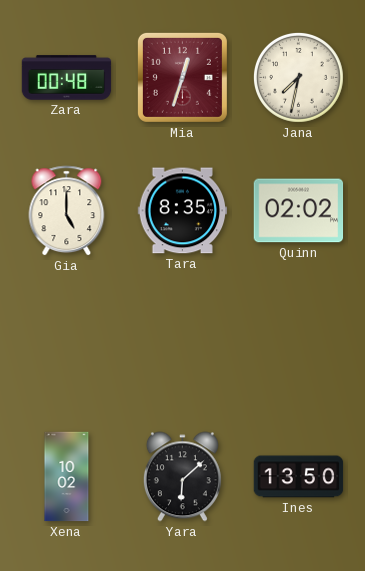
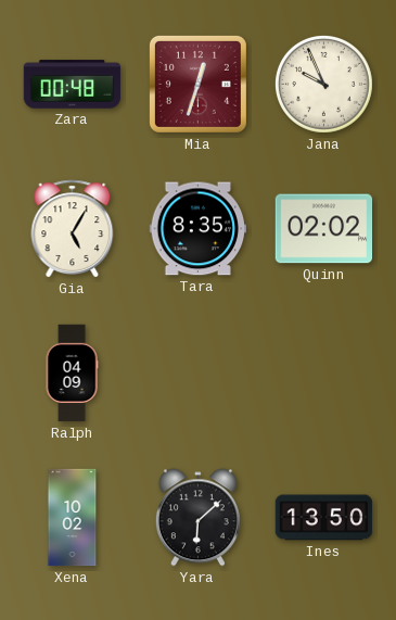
Jana: 7:32 -> 9:56
Gia: 5:00 -> 5:05
Ralph: none -> 04:09
